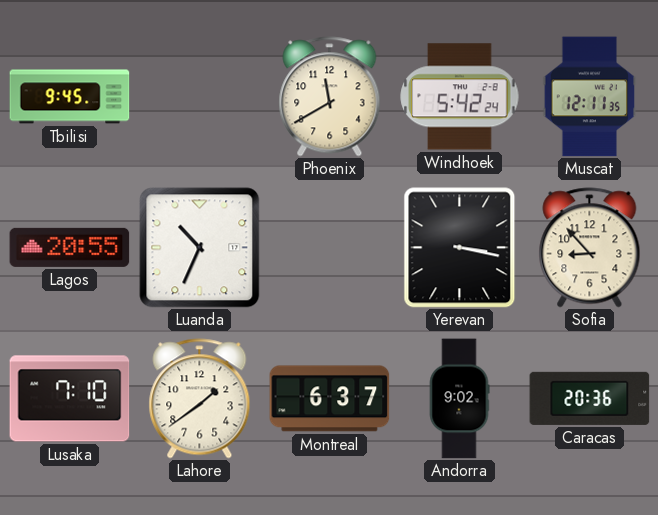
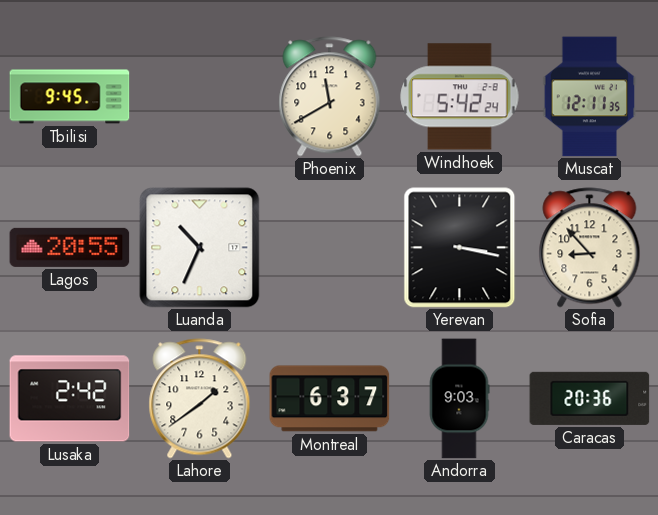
Lusaka: 7:10 -> 2:42
Andorra: 9:02 -> 9:03
